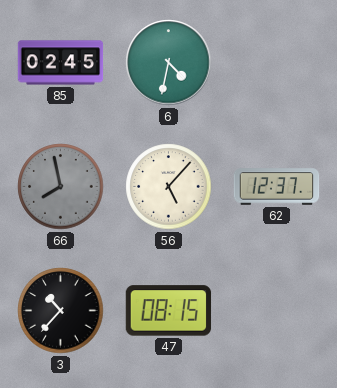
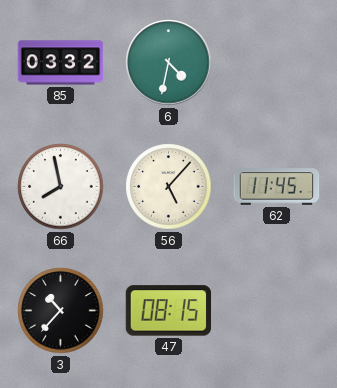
85: 02:45 -> 03:32
66 dial: grey -> white
62: 12:37 -> 11:45
